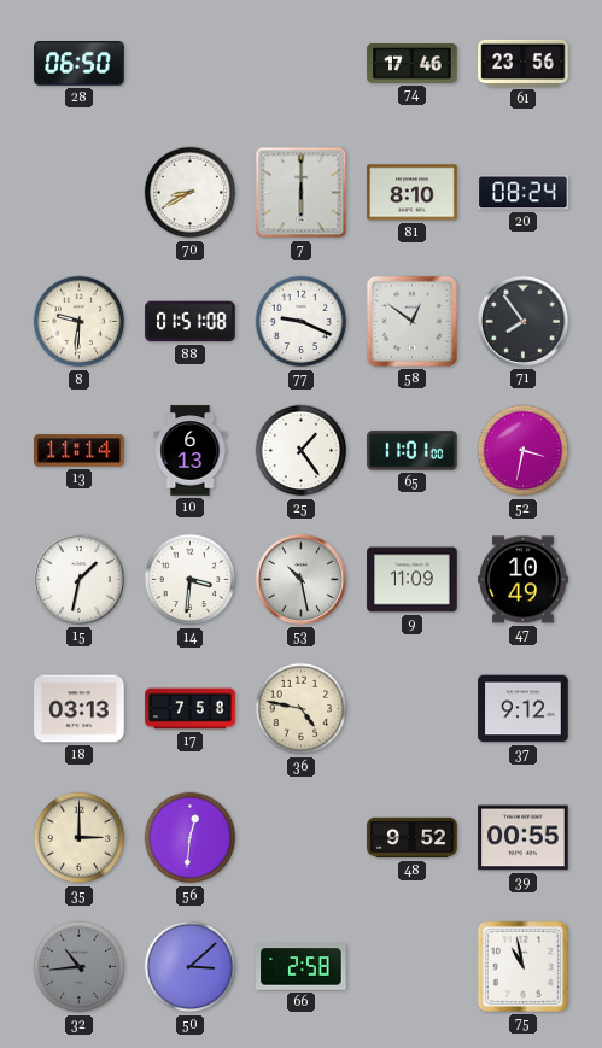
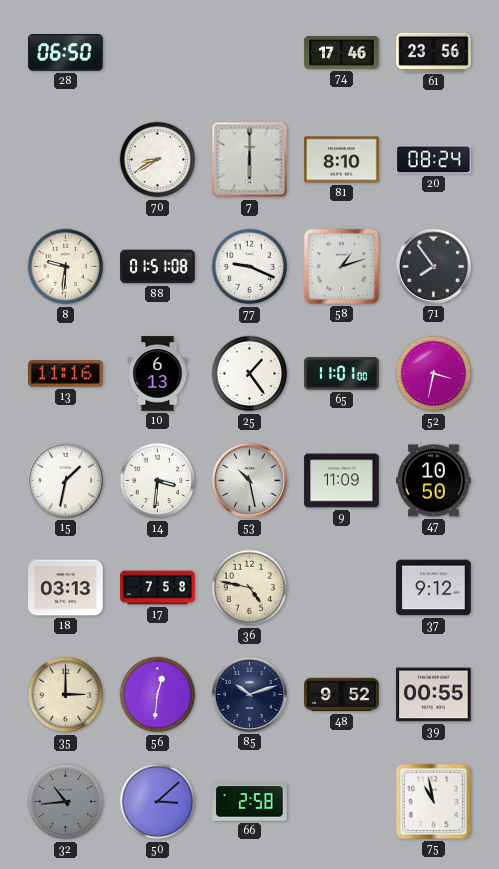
58: 12:51 -> 1:12
13: 11:14 -> 11:16
47: 10:49 -> 10:50
85: none -> 10:12
